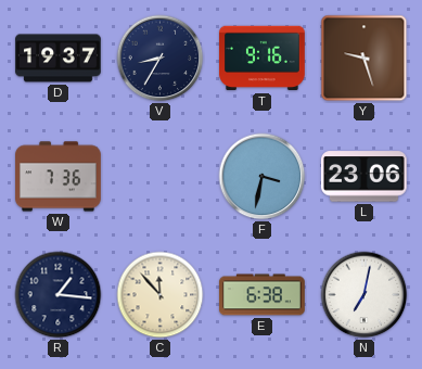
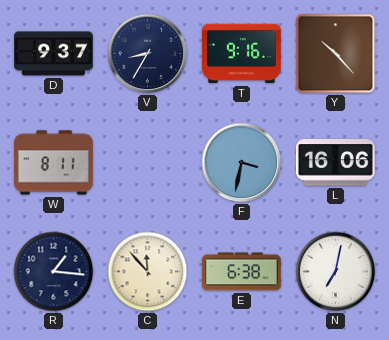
D: 19:37 -> 9:37
Y: 9:27 -> 10:23
W: 7:36 -> 8:11
L: 23:06 -> 16:06
